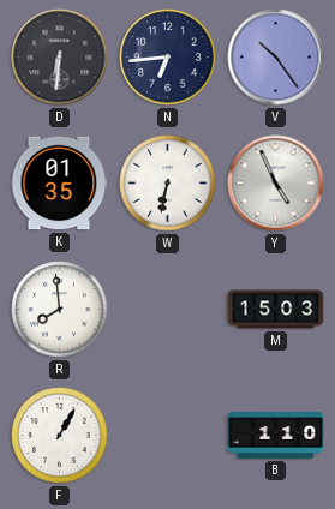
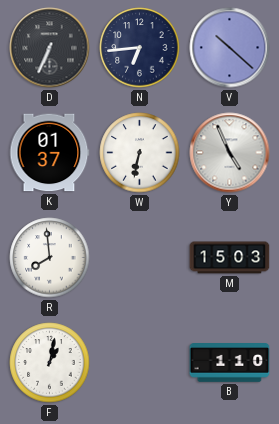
D: 6:31 -> 6:34
V: 10:24 -> 10:22
K: 01:35 -> 01:37
F: 1:05 -> 1:02
